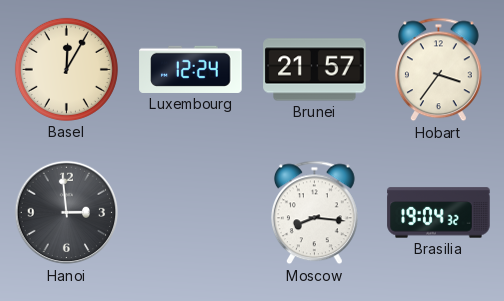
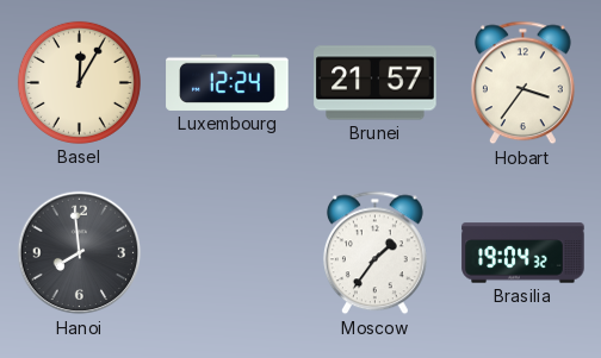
Hanoi: 2:59 -> 7:59
Moscow: 8:16 -> 1:36
